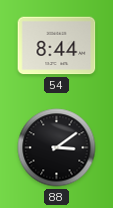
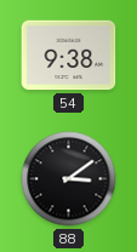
54: 8:44 -> 9:38
